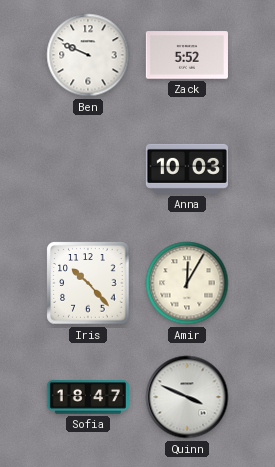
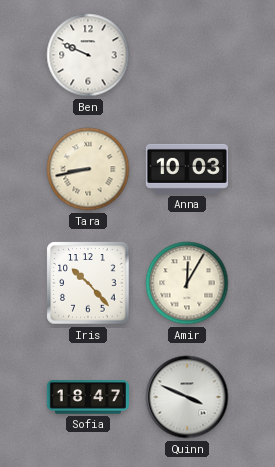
Zack: 5:52 -> none
Tara: none -> 8:43
